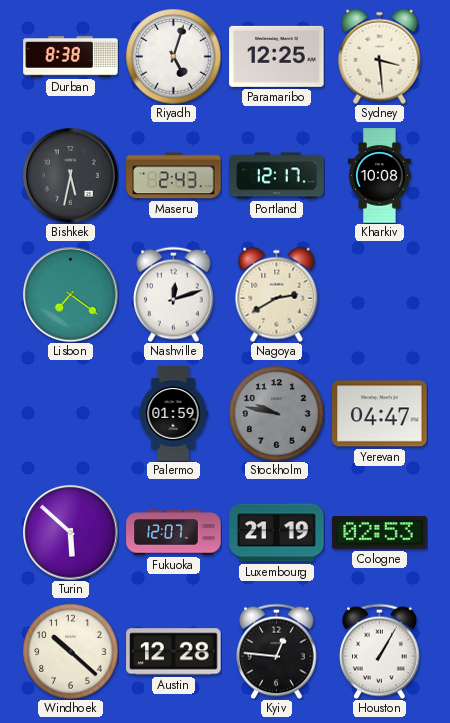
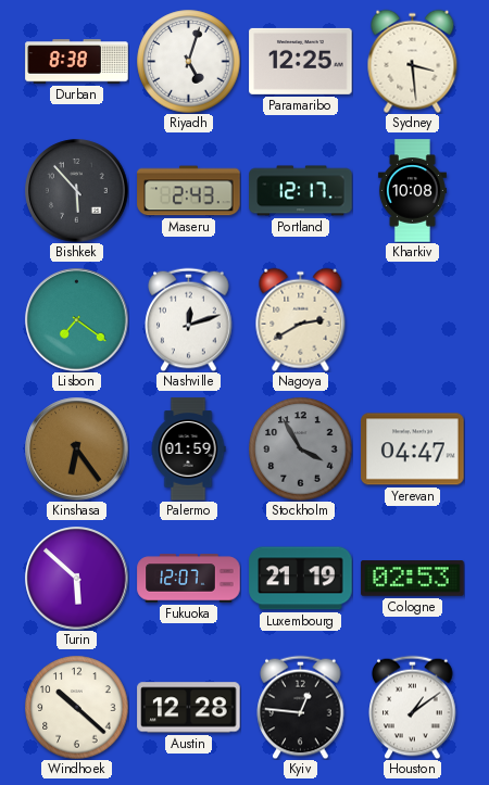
Bishkek: 5:32 -> 5:53
Kinshasa: none -> 6:24
Stockholm: 9:47 -> 3:55
Houston: 1:05 -> 1:09
